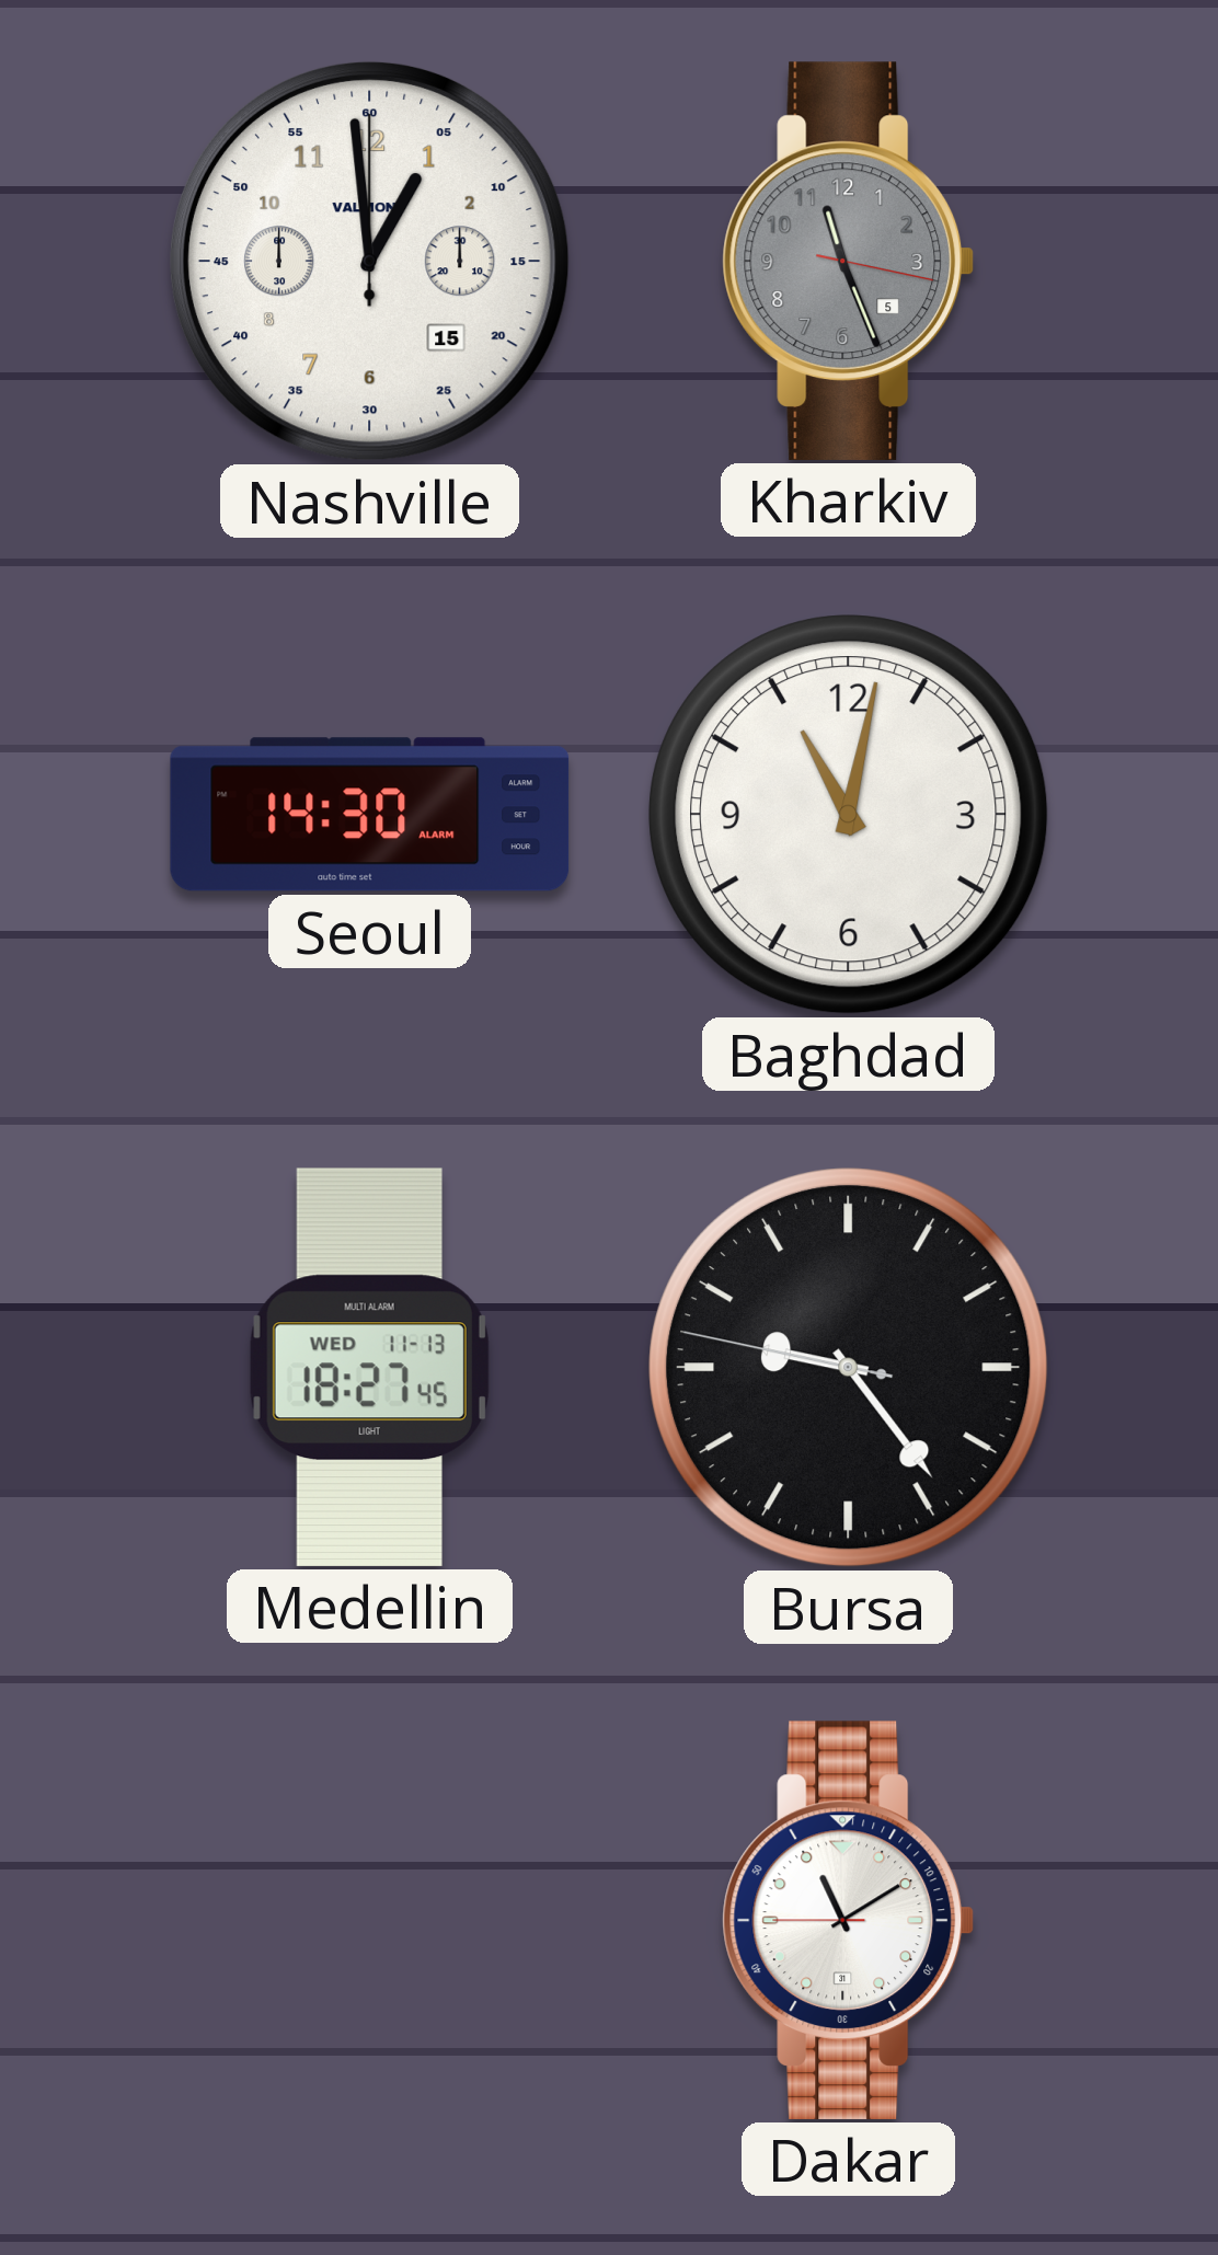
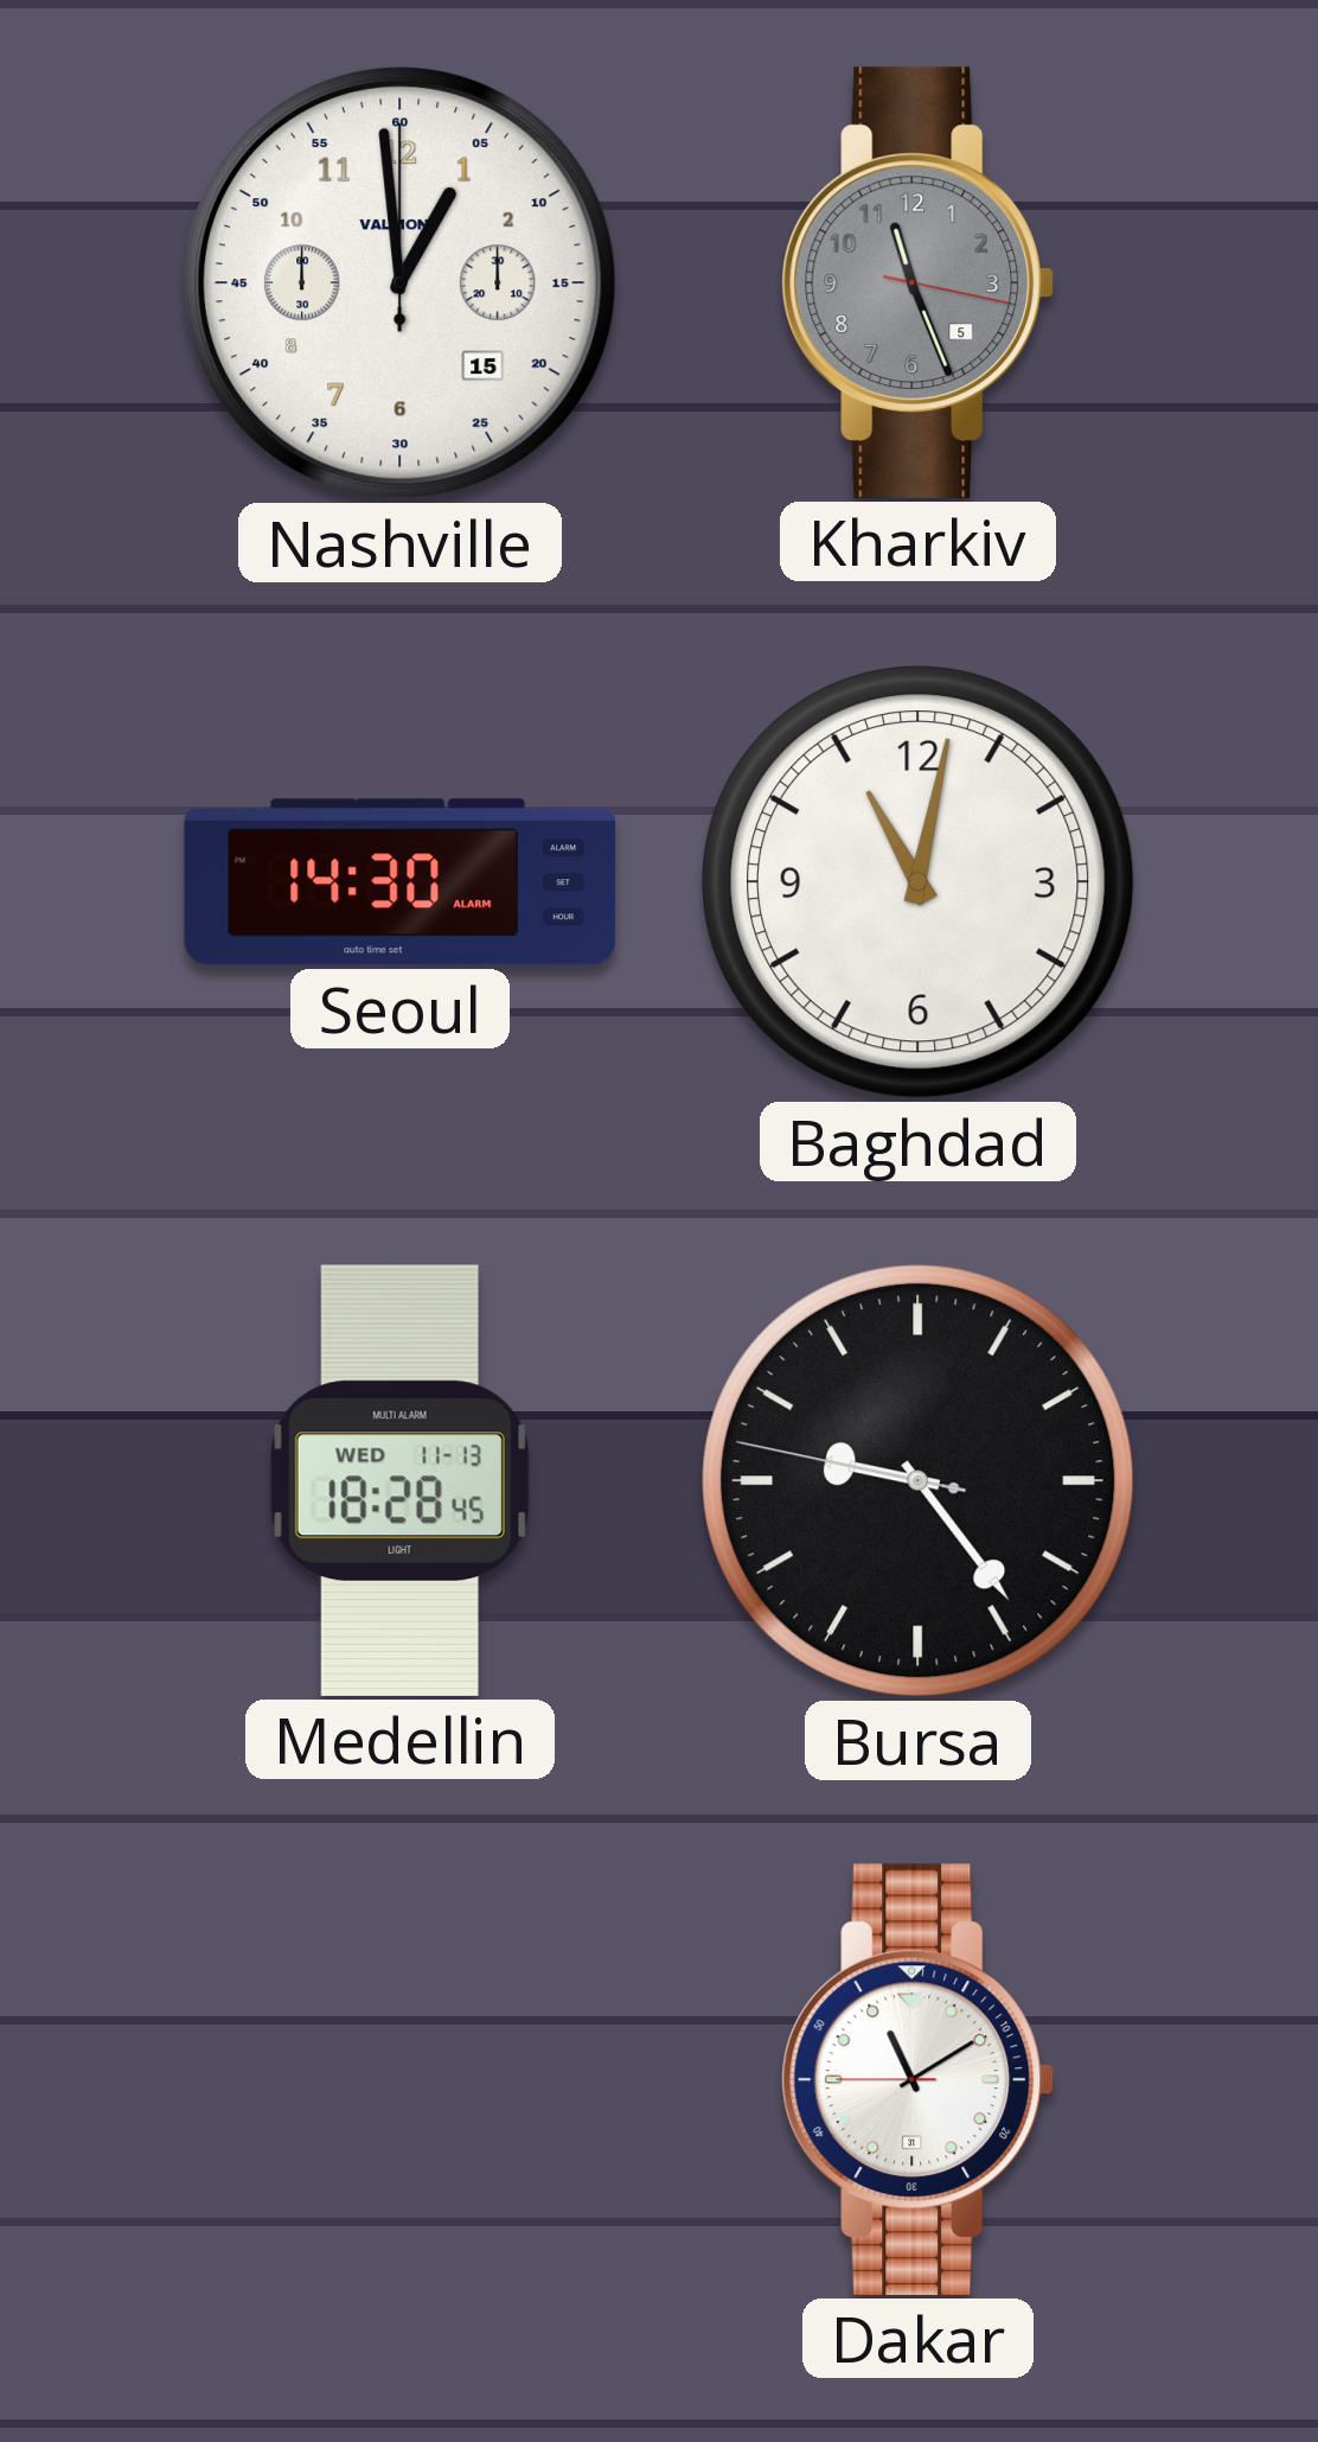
Medellin: 18:27 -> 18:28
